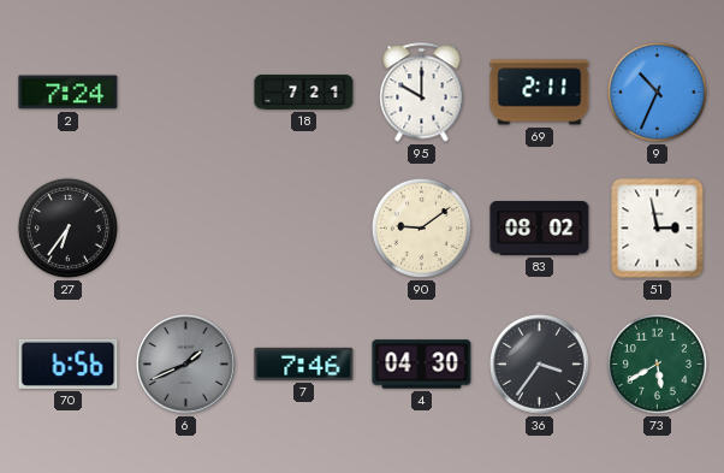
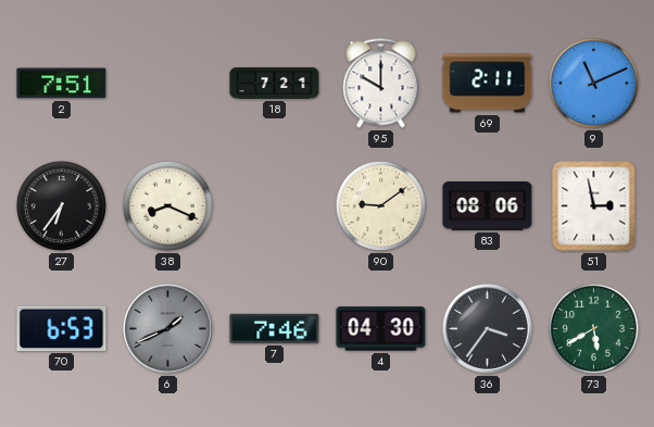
2: 7:24 -> 7:51
9: 10:34 -> 11:11
38: none -> 8:19
83: 08:02 -> 08:06
70: 6:56 -> 6:53
